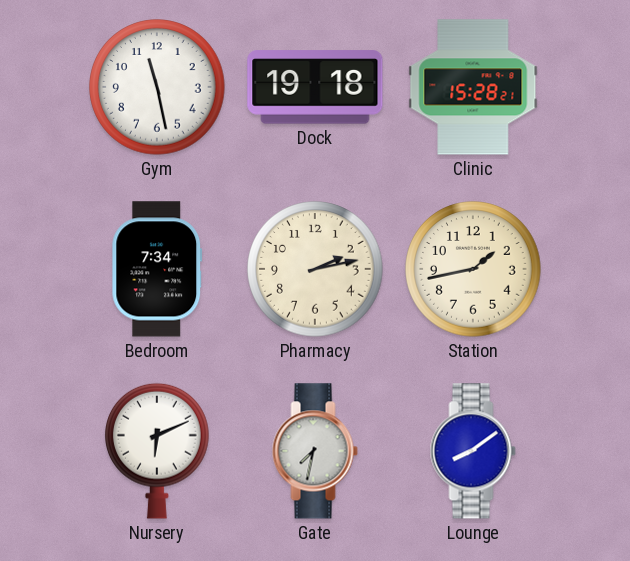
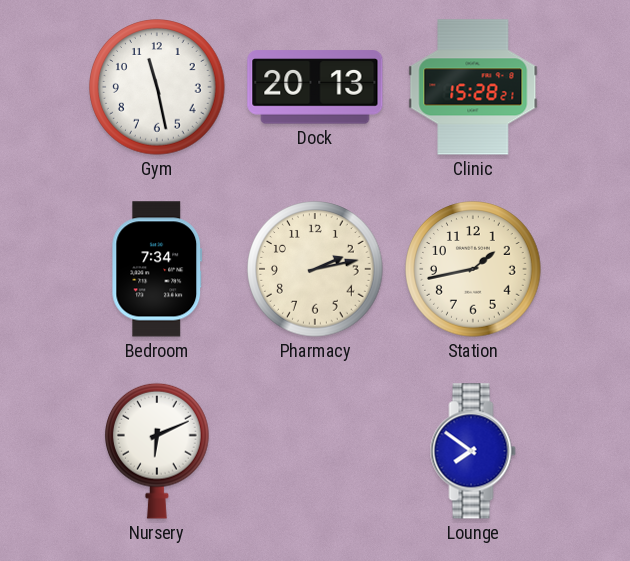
Dock: 19:18 -> 20:13
Gate: 7:32 -> none
Lounge: 8:09 -> 7:51
